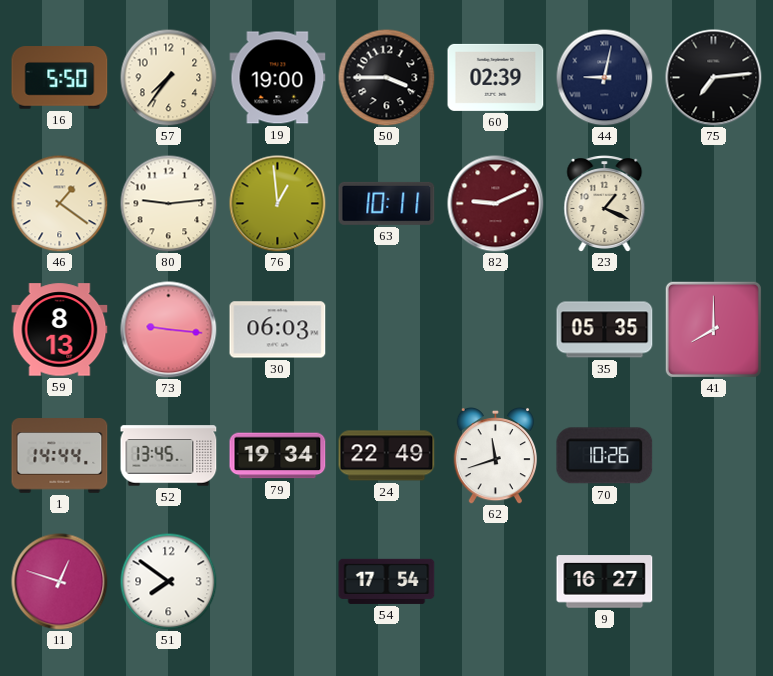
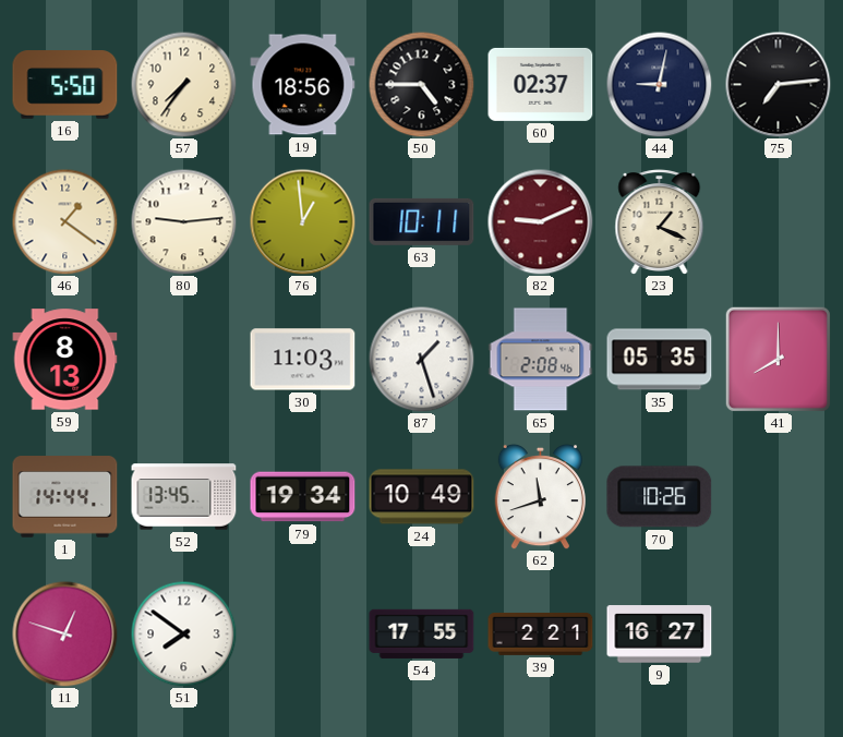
19: 19:00 -> 18:56
50: 3:45 -> 4:45
60: 02:39 -> 02:37
73: 9:16 -> none
30: 06:03 -> 11:03
87: none -> 1:27
65: none -> 2:08
24: 22:49 -> 10:49
54: 17:54 -> 17:55
39: none -> 2:21
